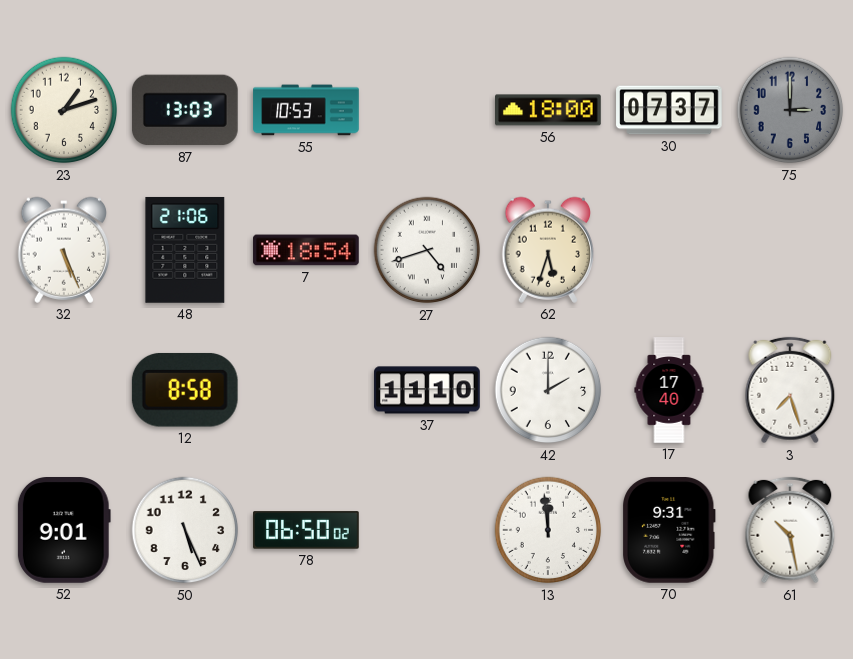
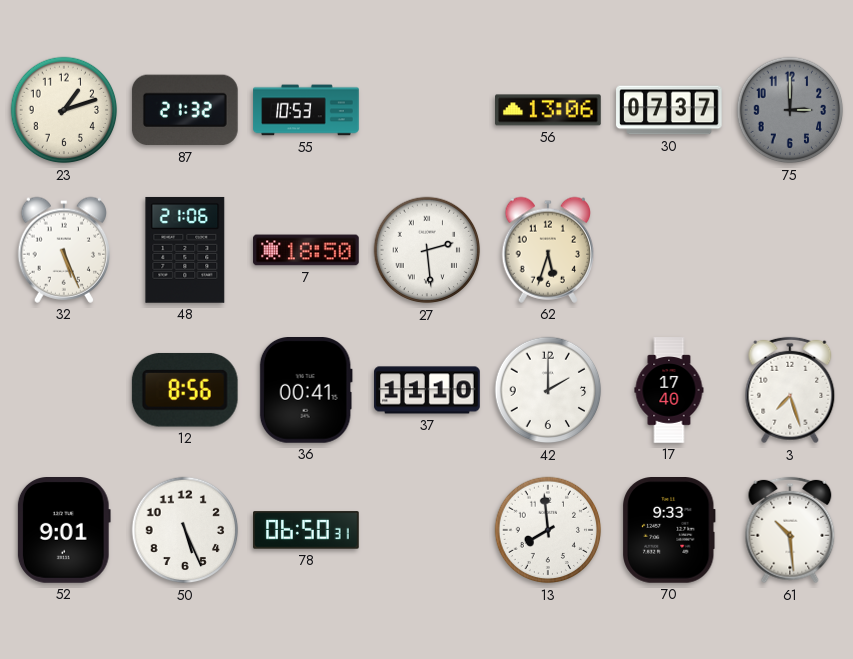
87: 13:03 -> 21:32
56: 18:00 -> 13:06
7: 18:54 -> 18:50
27: 4:42 -> 2:29
12: 8:58 -> 8:56
36: none -> 00:41
78: 06:50:02 -> 06:50:31
13: 11:59 -> 7:59
70: 9:31 -> 9:33
61: 10:28 -> 10:29
